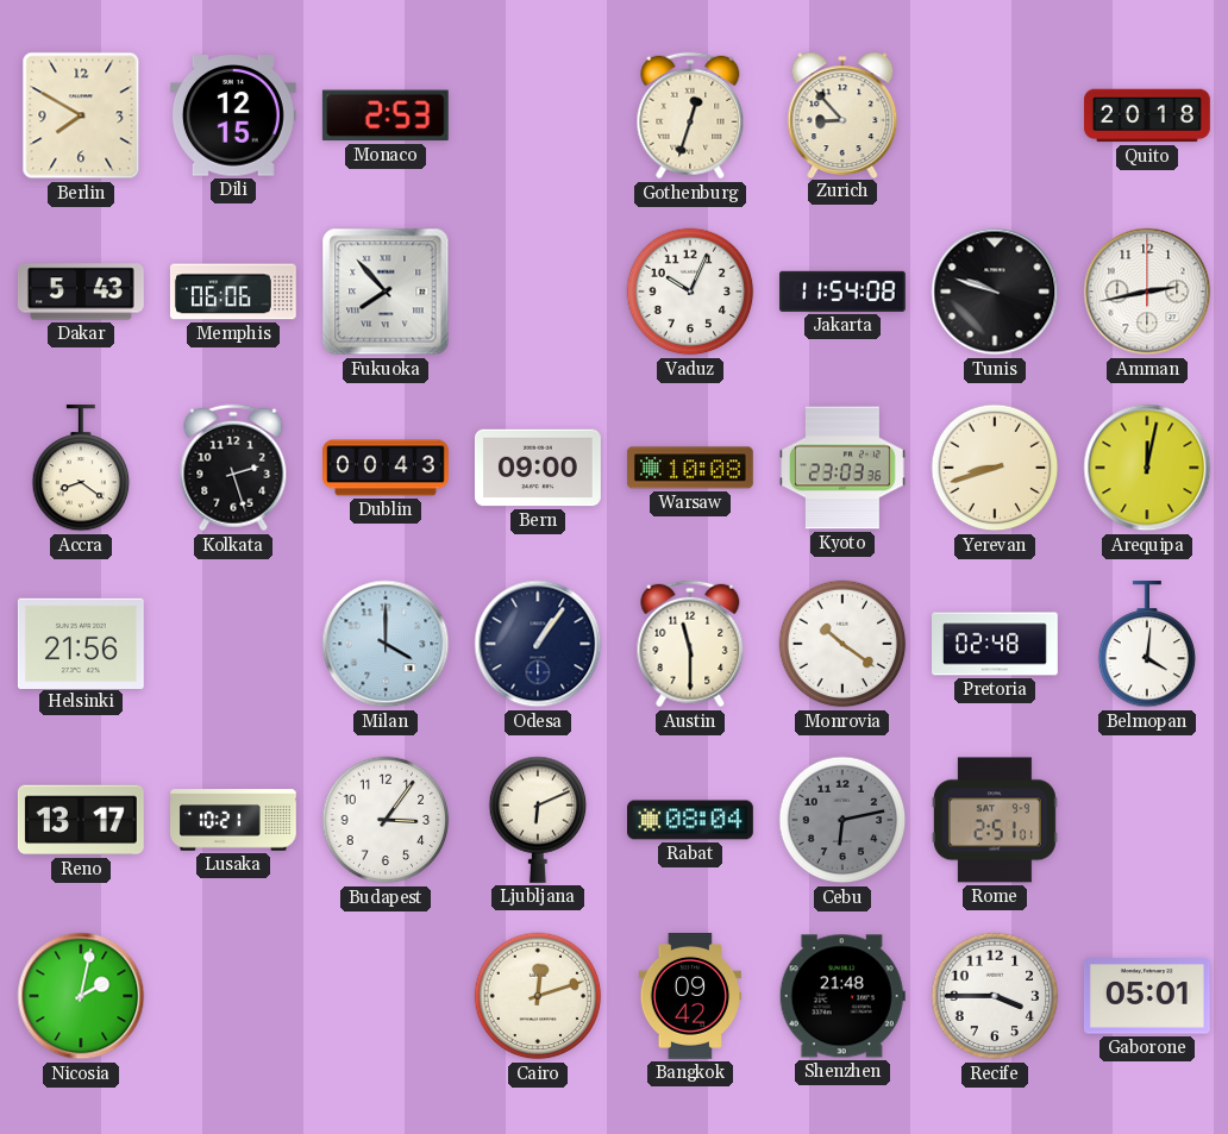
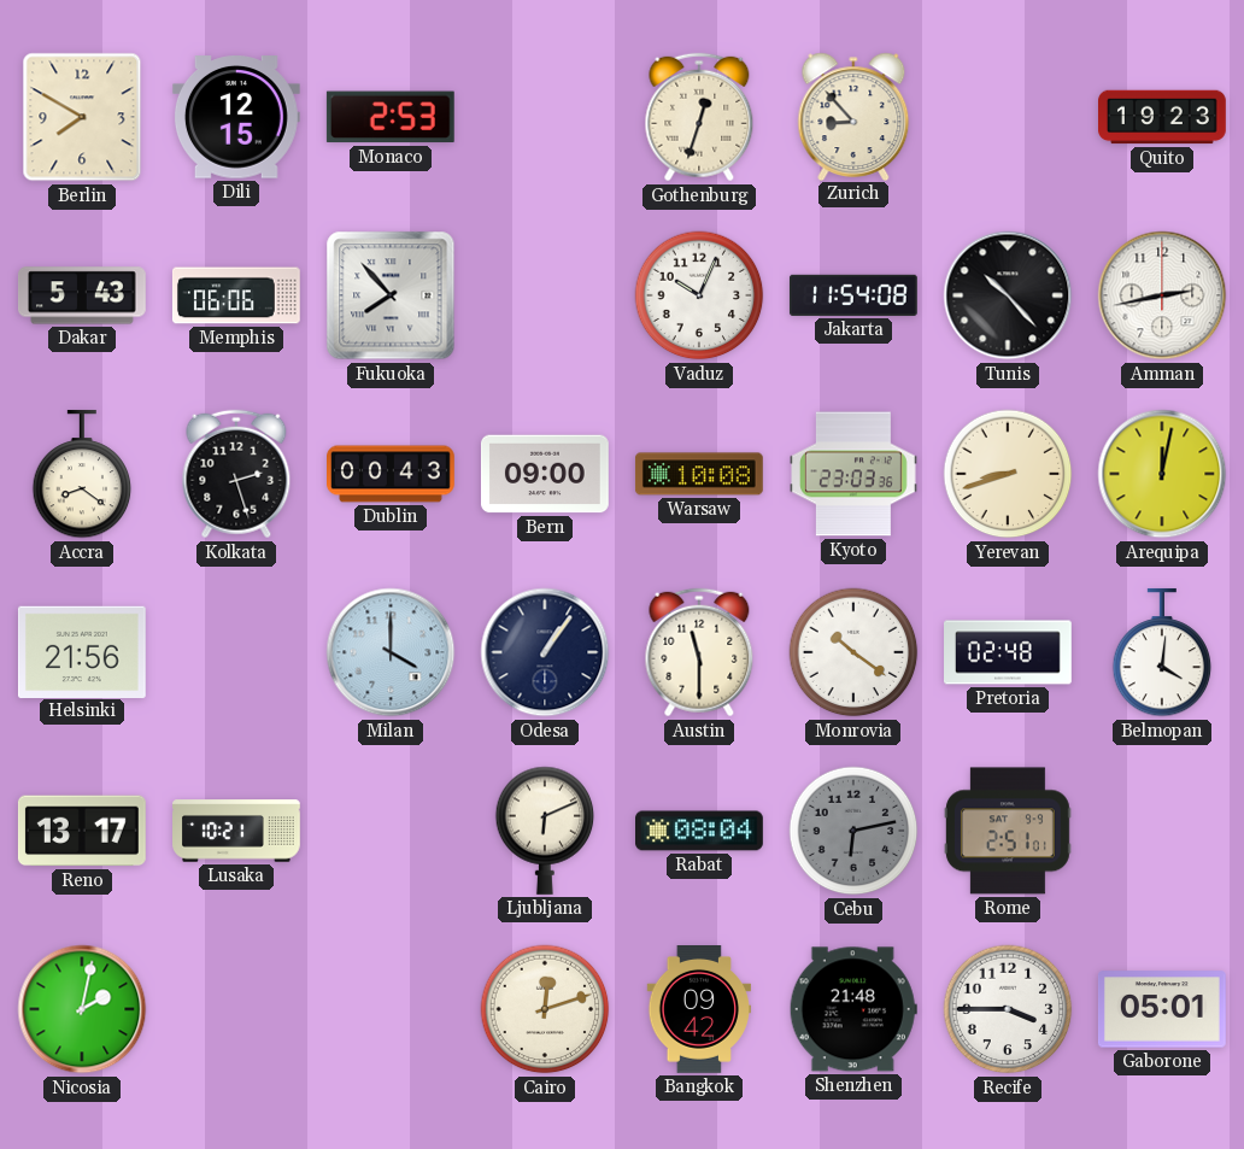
Quito: 20:18 -> 19:23
Tunis: 9:48 -> 10:23
Budapest: 3:06 -> none
